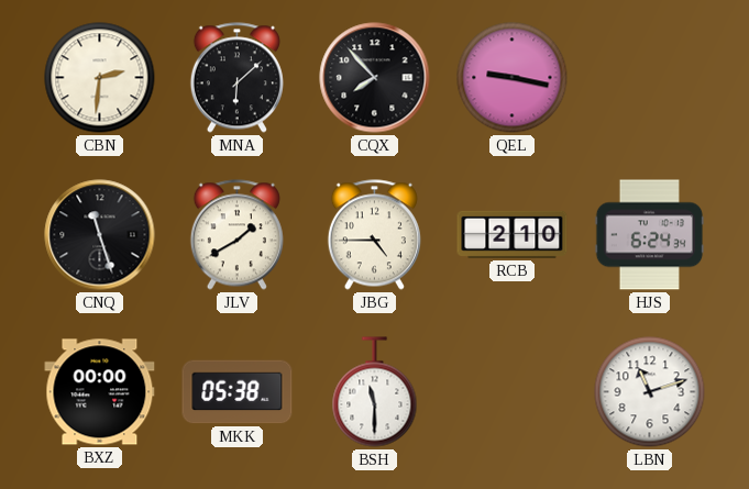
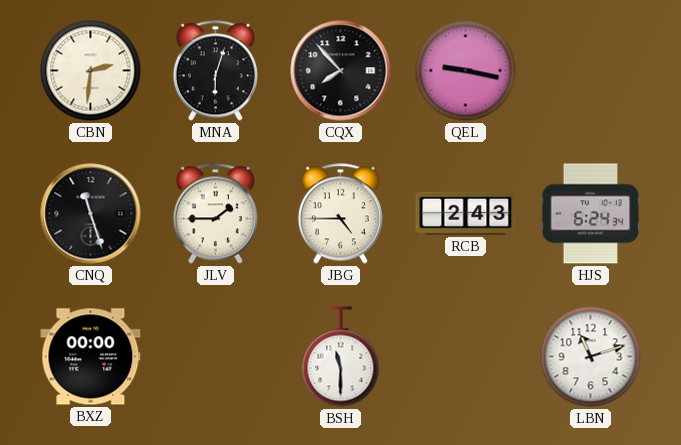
MNA: 6:08 -> 6:03
JLV: 1:40 -> 1:45
RCB: 2:10 -> 2:43
MKK: 05:38 -> none
